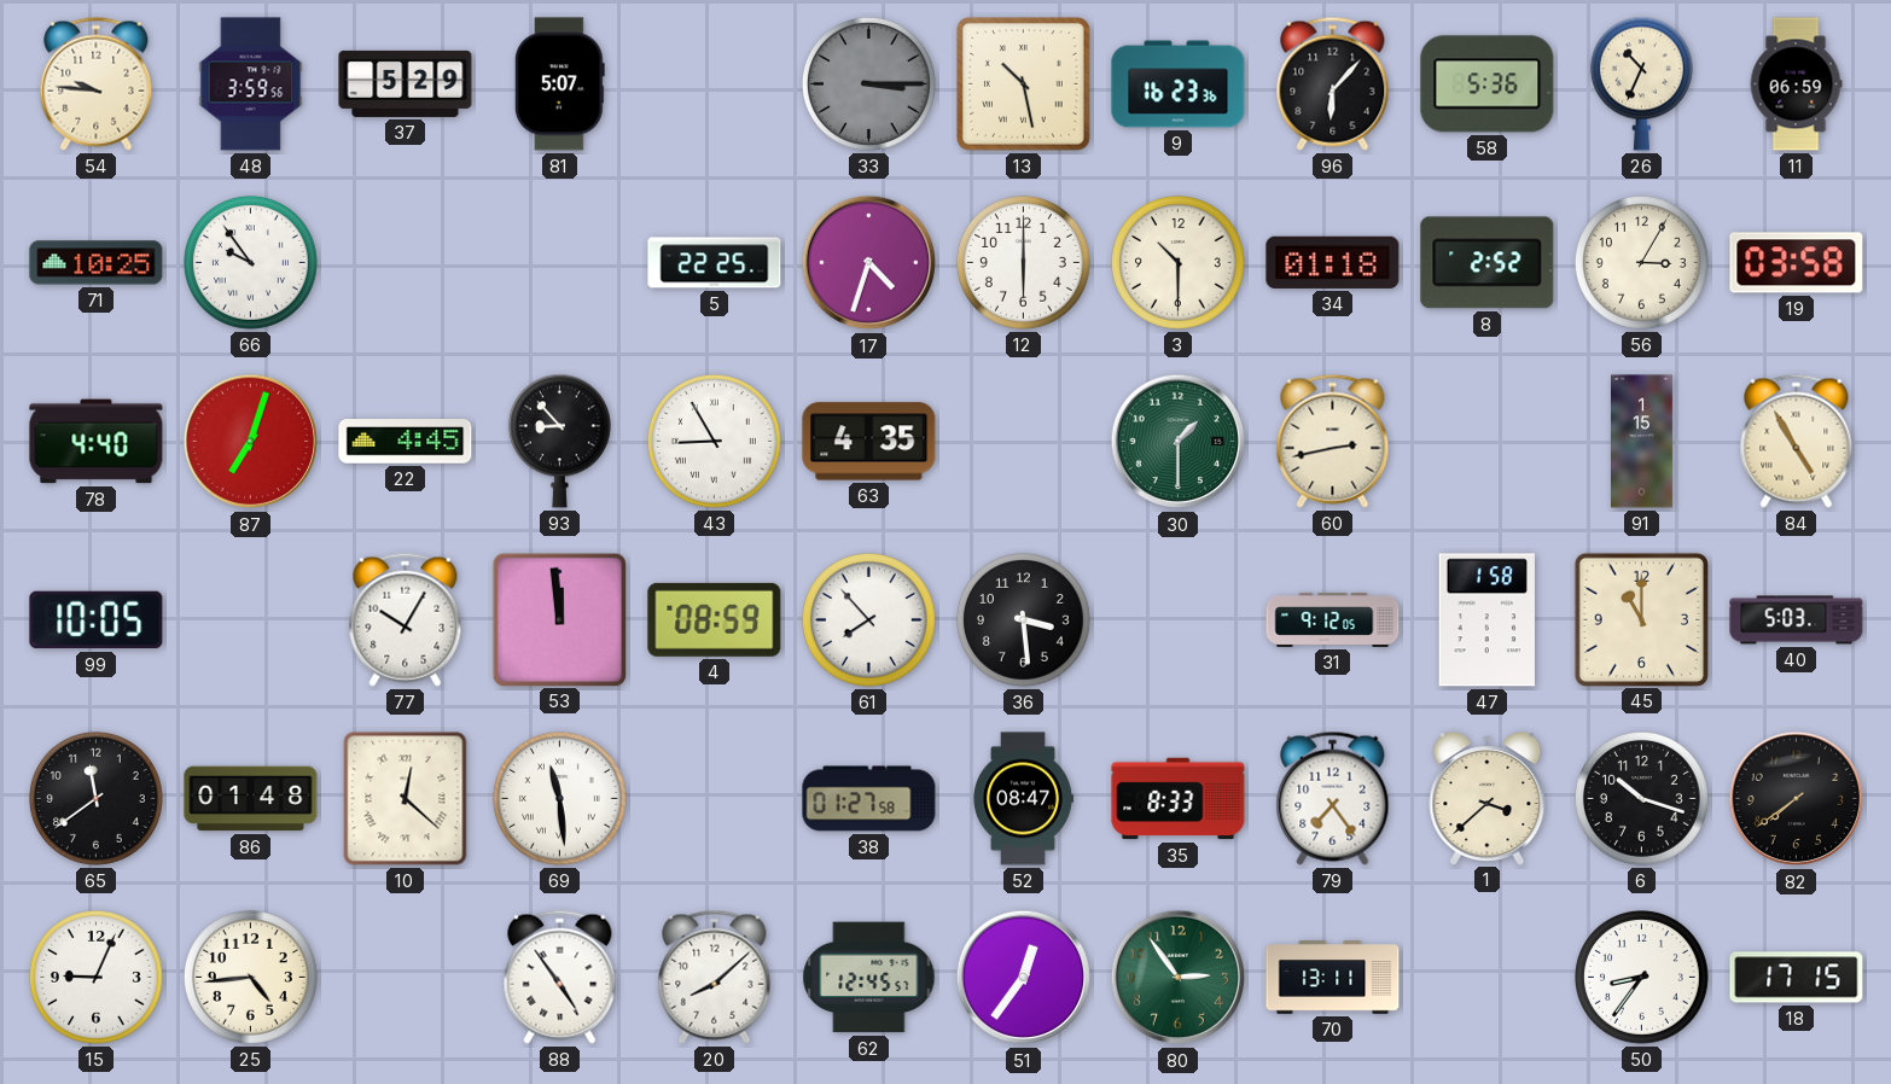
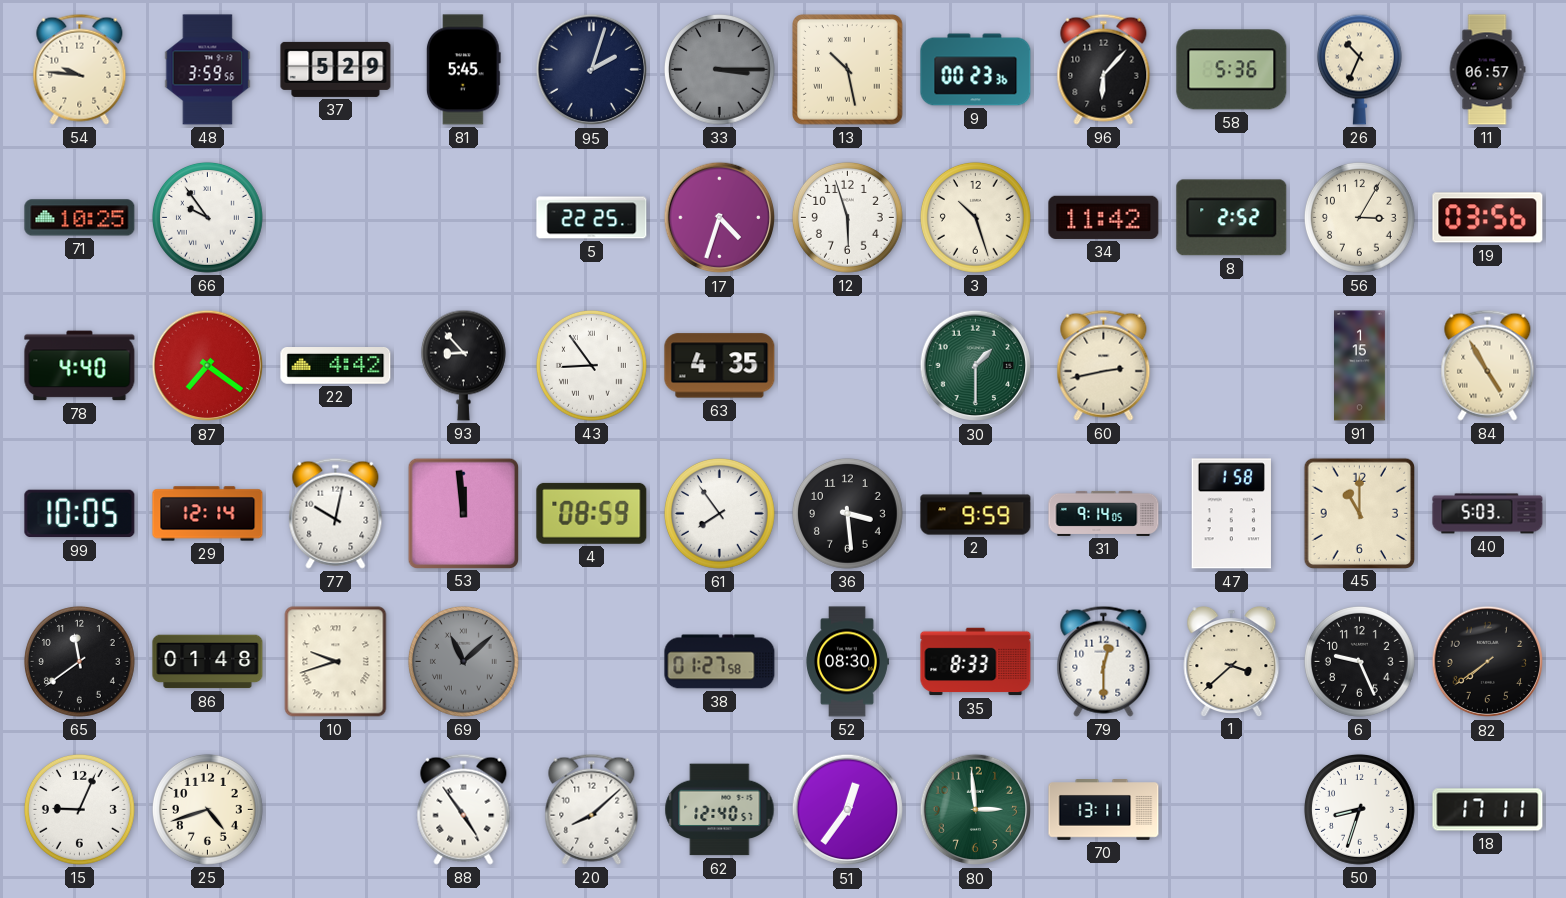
81: 5:07 -> 5:45
95: none -> 2:03
9: 16:23 -> 00:23
11: 06:59 -> 06:57
12: 6:00 -> 5:57
3: 10:30 -> 10:27
34: 01:18 -> 11:42
19: 03:58 -> 03:56
87: 7:03 -> 7:21
22: 4:45 -> 4:42
43: 8:55 -> 8:54
29: none -> 12:14
77: 10:05 -> 10:02
61: 7:53 -> 7:54
2: none -> 9:59
31: 9:12 -> 9:14
10: 12:22 -> 9:42
69: 11:29 -> 11:08
69 dial: white -> grey
52: 08:47 -> 08:30
79: 7:24 -> 12:30
6: 10:18 -> 9:26
25: 4:44 -> 4:42
62: 12:45 -> 12:40
80: 2:54 -> 2:59
50: 8:36 -> 8:33
18: 17:15 -> 17:11
